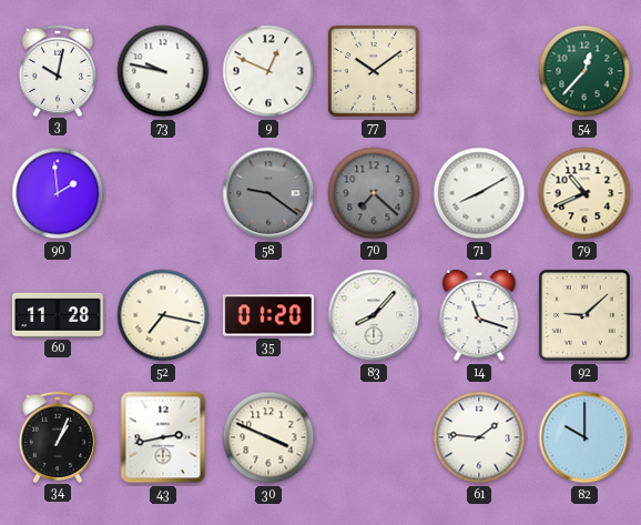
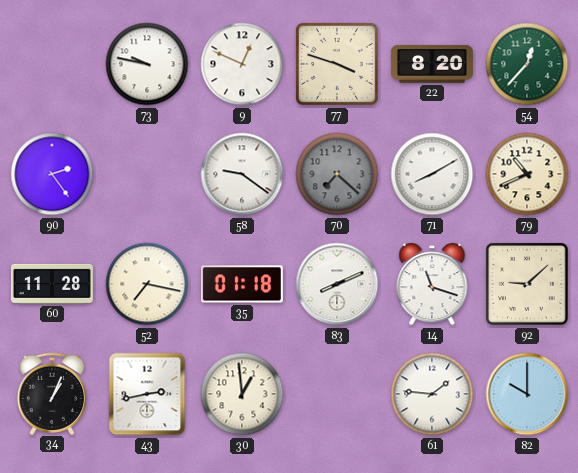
3: 10:02 -> none
77: 10:09 -> 3:48
22: none -> 8:20
90: 1:59 -> 2:24
58 dial: grey -> white
35: 01:20 -> 01:18
83: 8:07 -> 8:11
30: 3:49 -> 12:59
